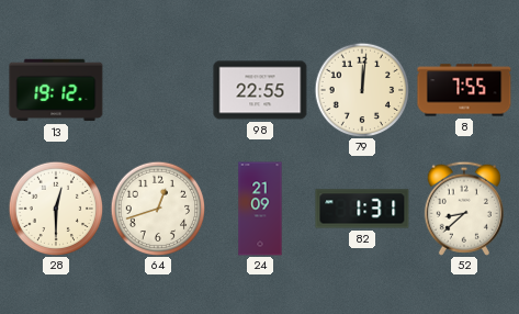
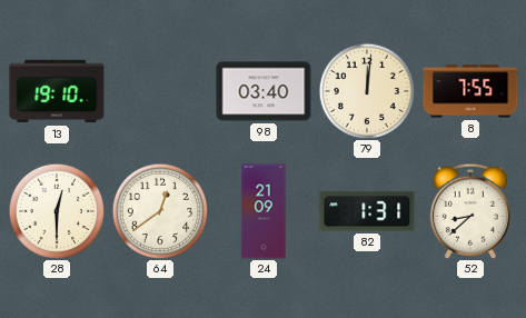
13: 19:12 -> 19:10
98: 22:55 -> 03:40
64: 12:42 -> 12:39
